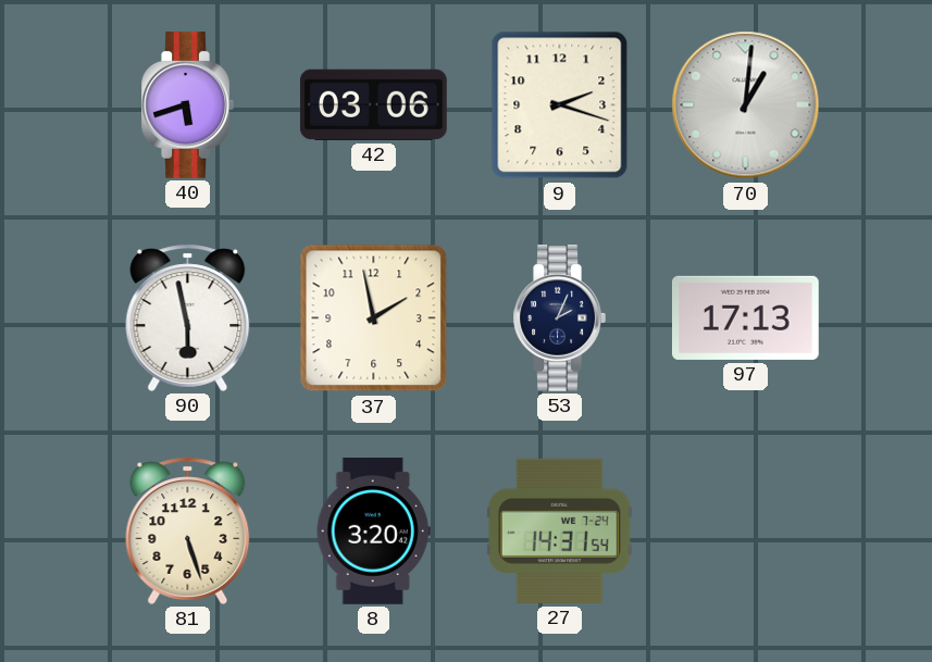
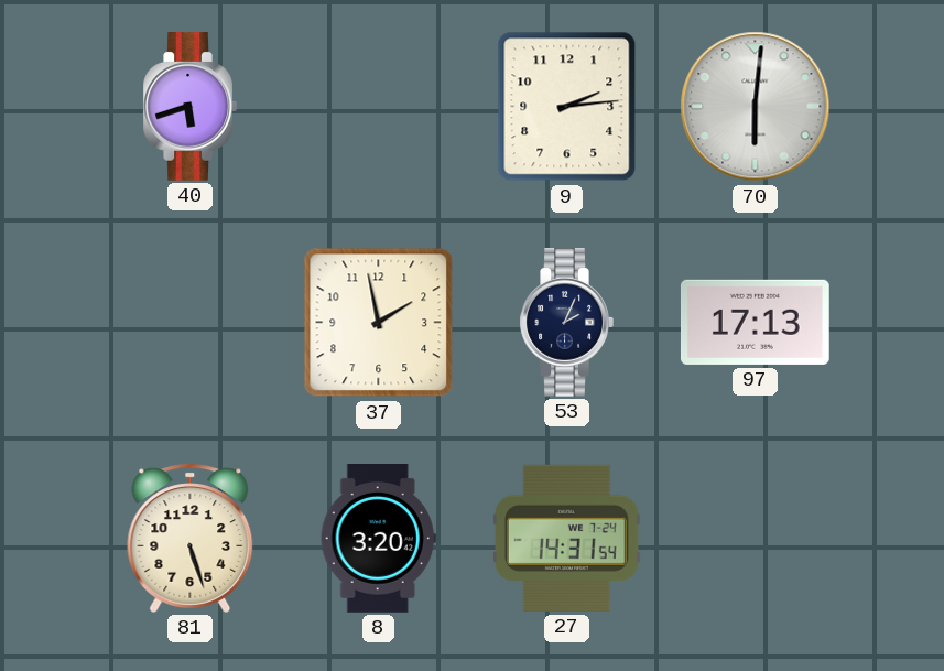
42: 03:06 -> none
9: 2:18 -> 2:14
70: 1:01 -> 6:01
90: 5:58 -> none
